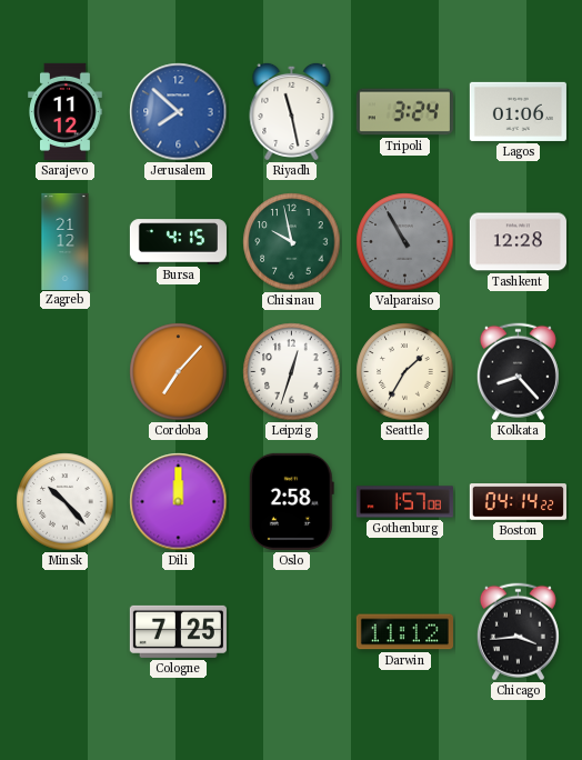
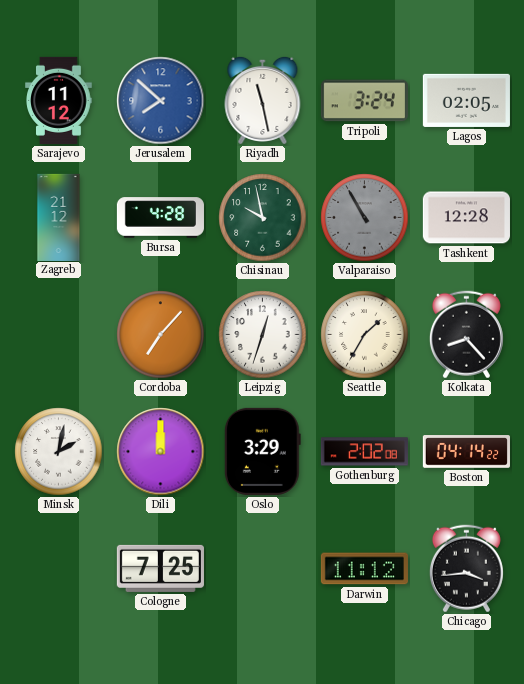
Lagos: 01:06 -> 02:05
Bursa: 4:15 -> 4:28
Minsk: 10:23 -> 2:02
Oslo: 2:58 -> 3:29
Gothenburg: 1:57 -> 2:02
